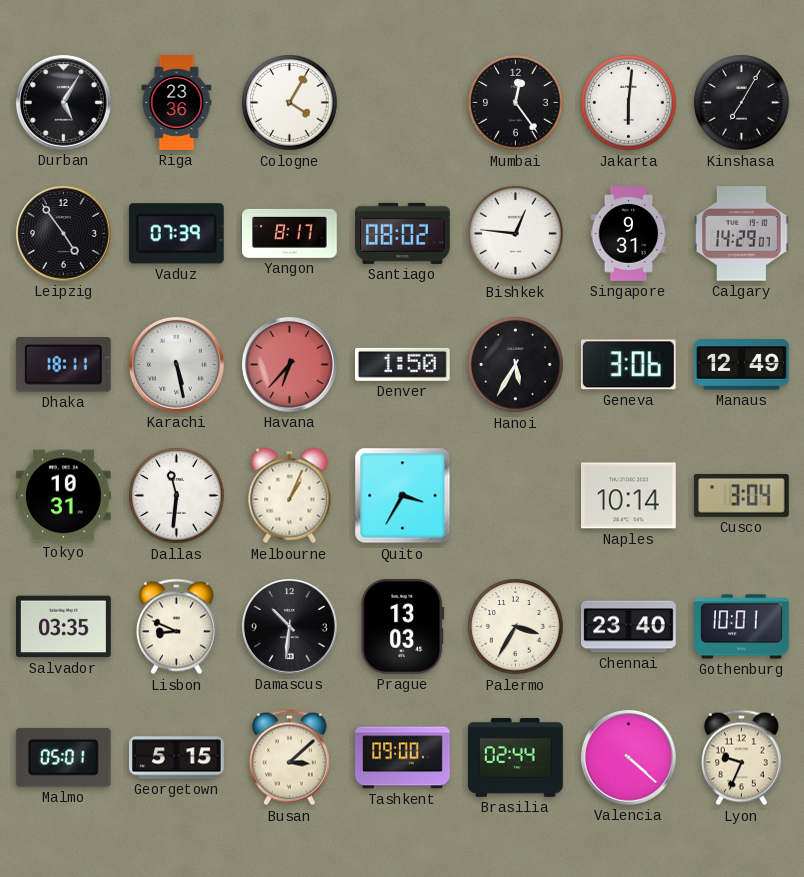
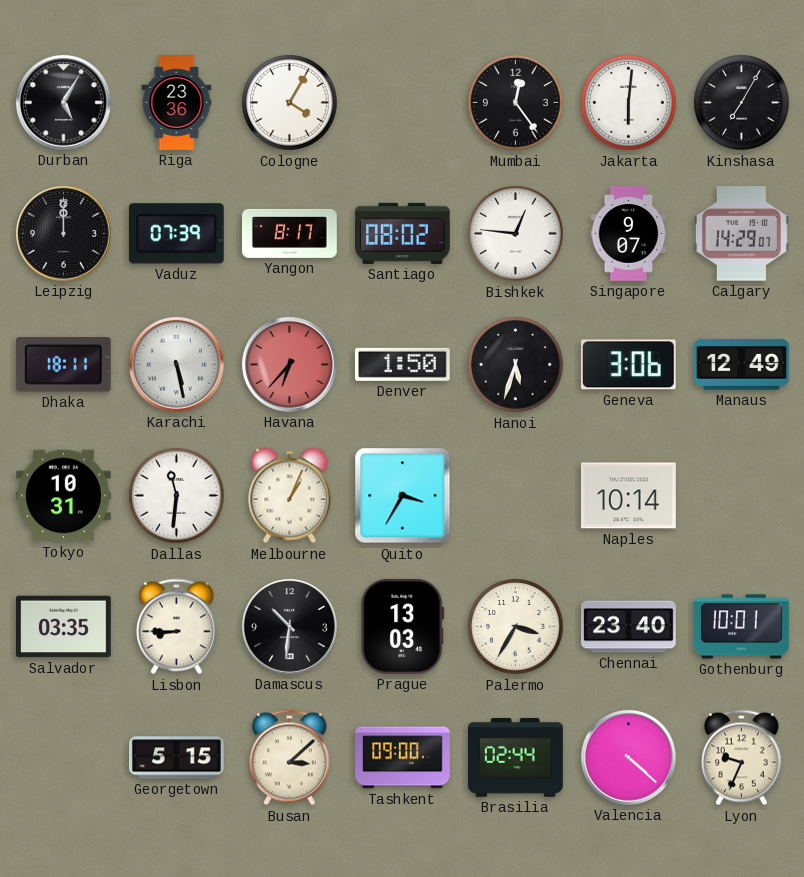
Leipzig: 4:54 -> 12:00
Singapore: 9:31 -> 9:07
Hanoi: 5:35 -> 5:33
Cusco: 3:04 -> none
Lisbon: 8:49 -> 8:45
Malmo: 05:01 -> none
